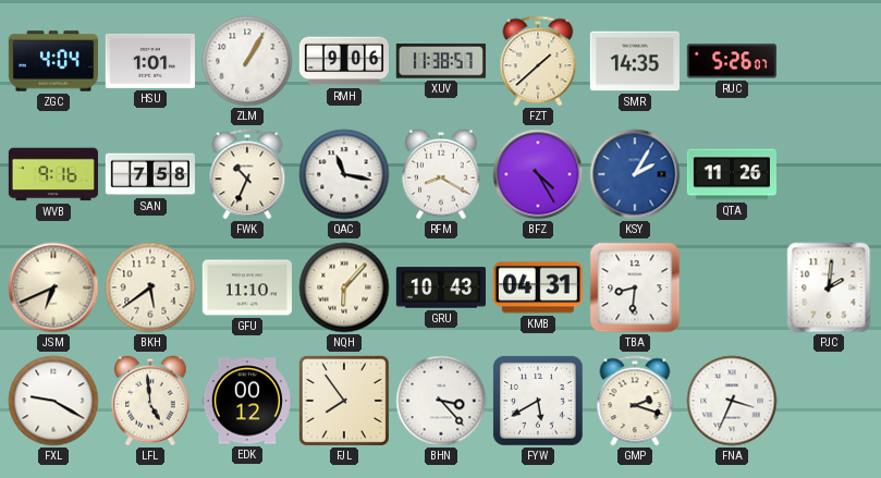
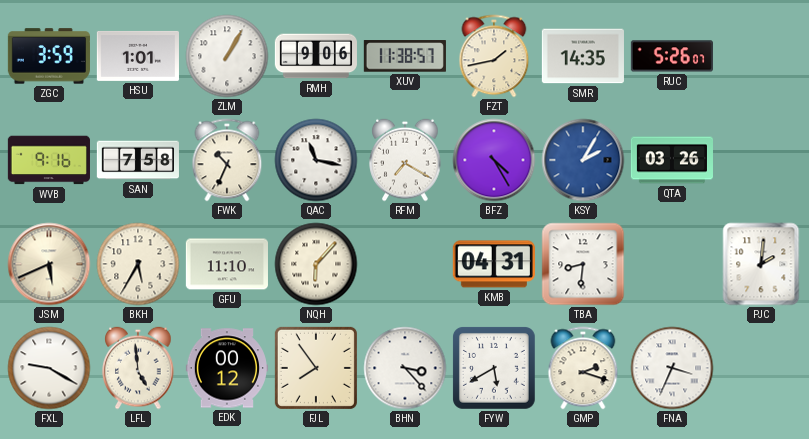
ZGC: 4:04 -> 3:59
FZT: 1:38 -> 1:43
RFM: 8:20 -> 7:20
QTA: 11:26 -> 03:26
JSM: 6:41 -> 5:41
BKH: 5:39 -> 5:35
GRU: 10:43 -> none
